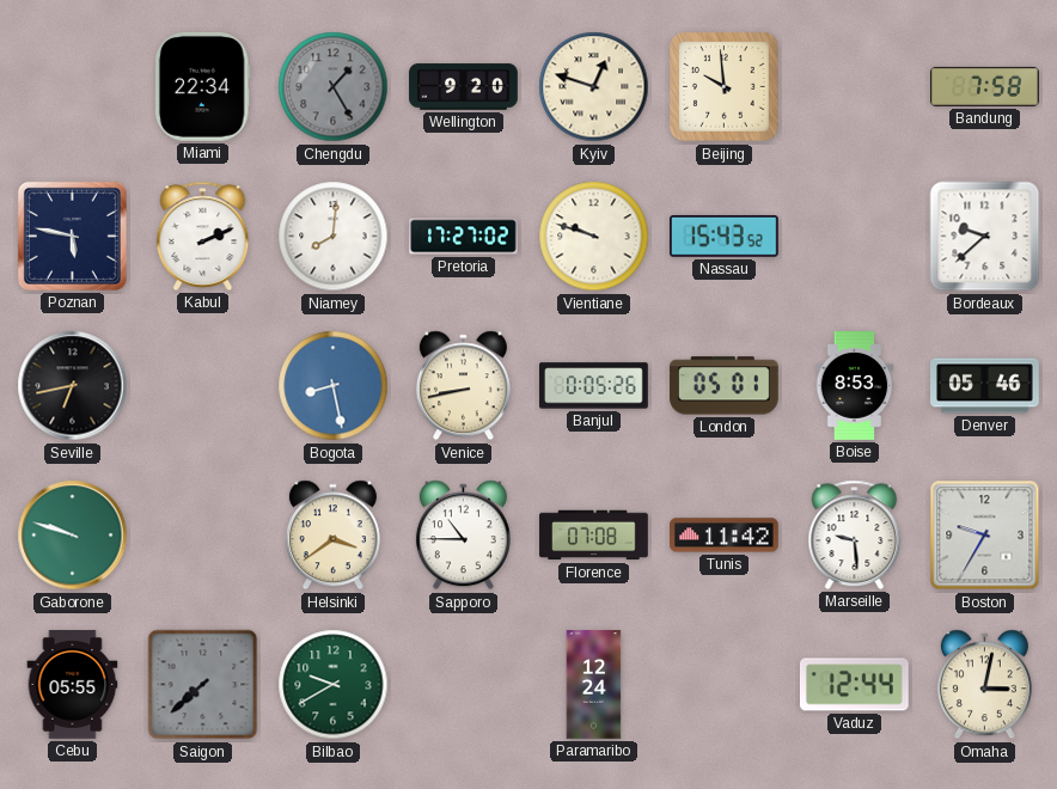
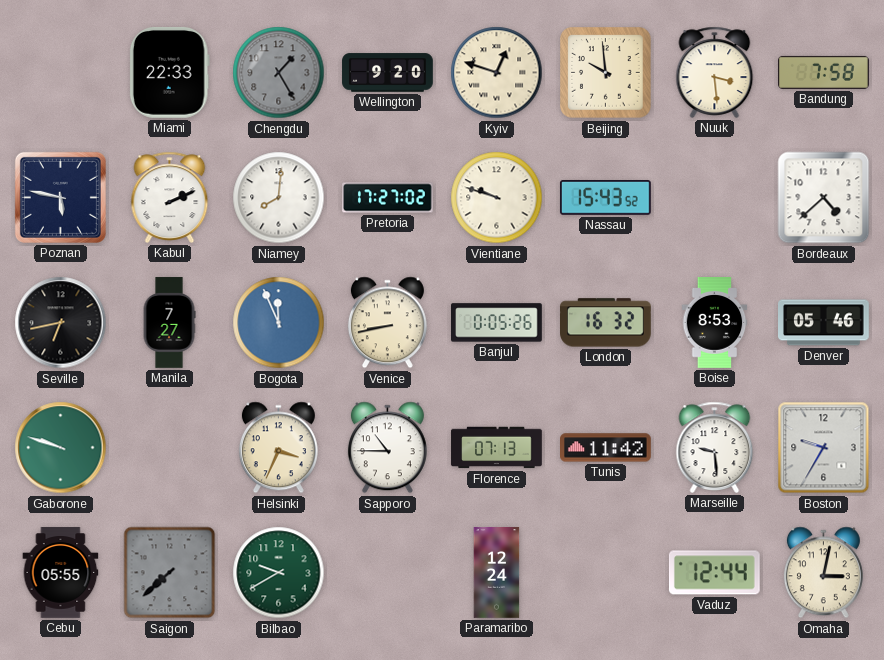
Miami: 22:34 -> 22:33
Nuuk: none -> 3:29
Bordeaux: 9:38 -> 4:38
Manila: none -> 7:27
Bogota: 8:28 -> 11:56
London: 05:01 -> 16:32
Helsinki: 3:39 -> 3:34
Florence: 07:08 -> 07:13
